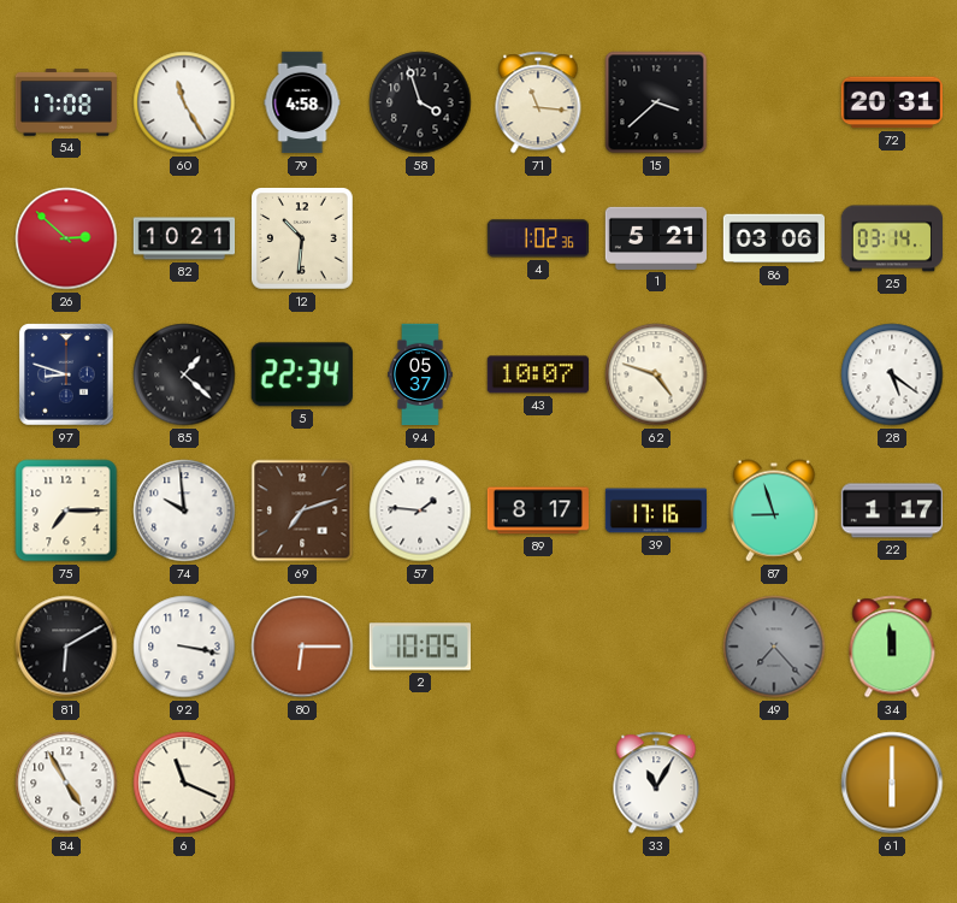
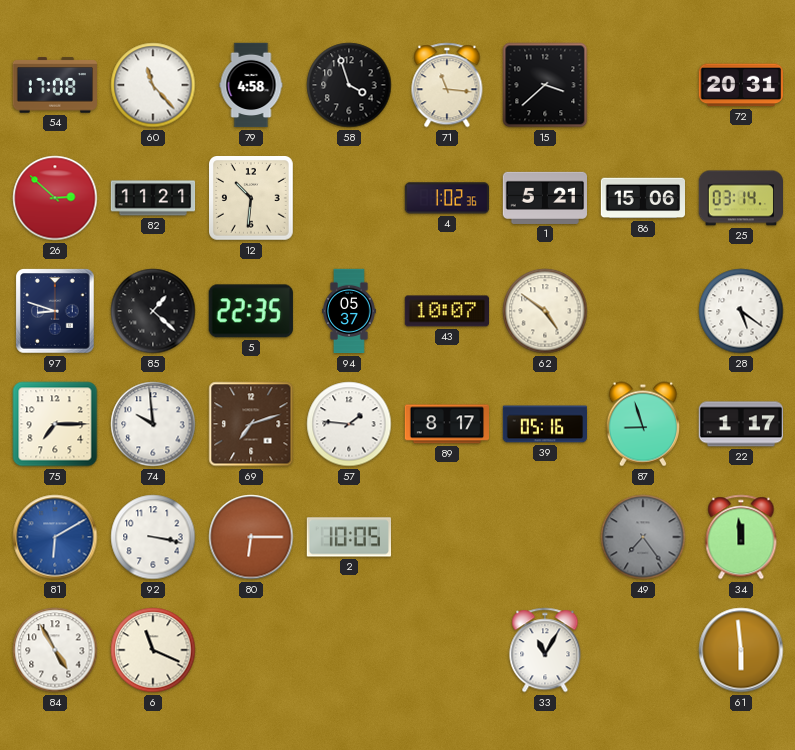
60: 11:25 -> 11:23
82: 10:21 -> 11:21
86: 03:06 -> 15:06
5: 22:34 -> 22:35
62: 4:48 -> 4:51
39: 17:16 -> 05:16
81 dial: black -> blue
49: 7:23 -> 7:24
61: 6:00 -> 5:59
